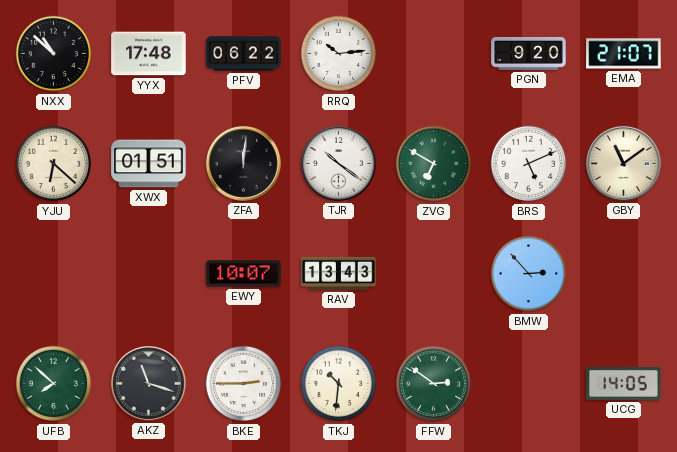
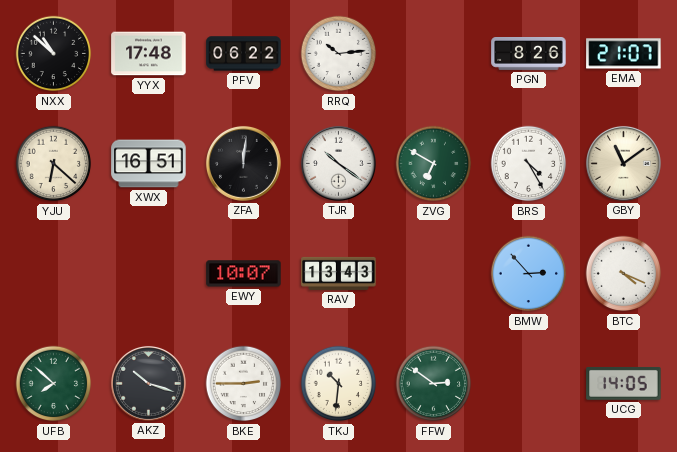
PGN: 9:20 -> 8:26
XWX: 01:51 -> 16:51
BRS: 5:11 -> 4:25
BTC: none -> 4:19
AKZ: 11:18 -> 10:18
